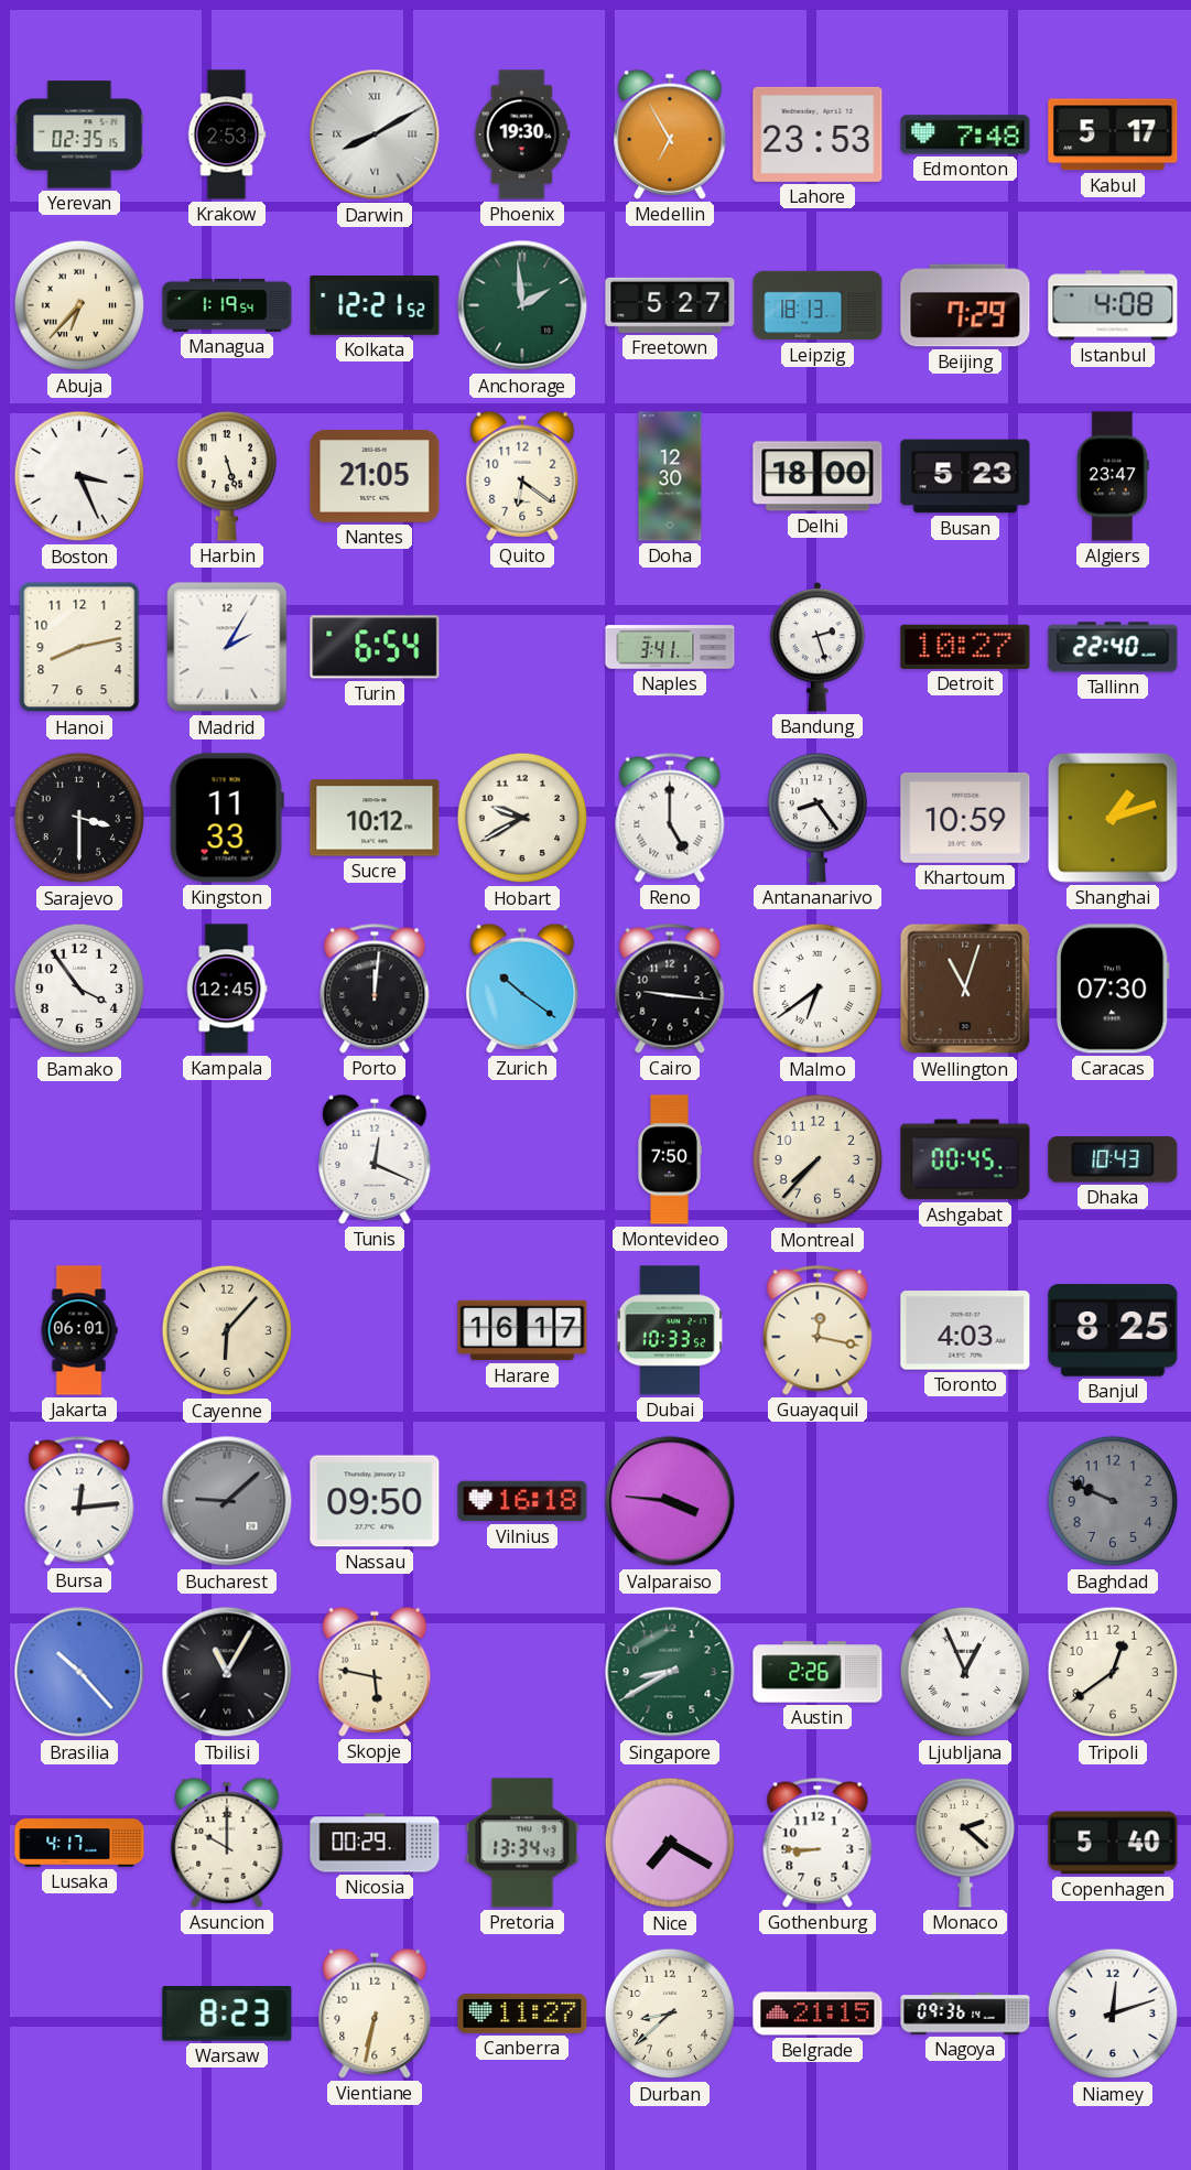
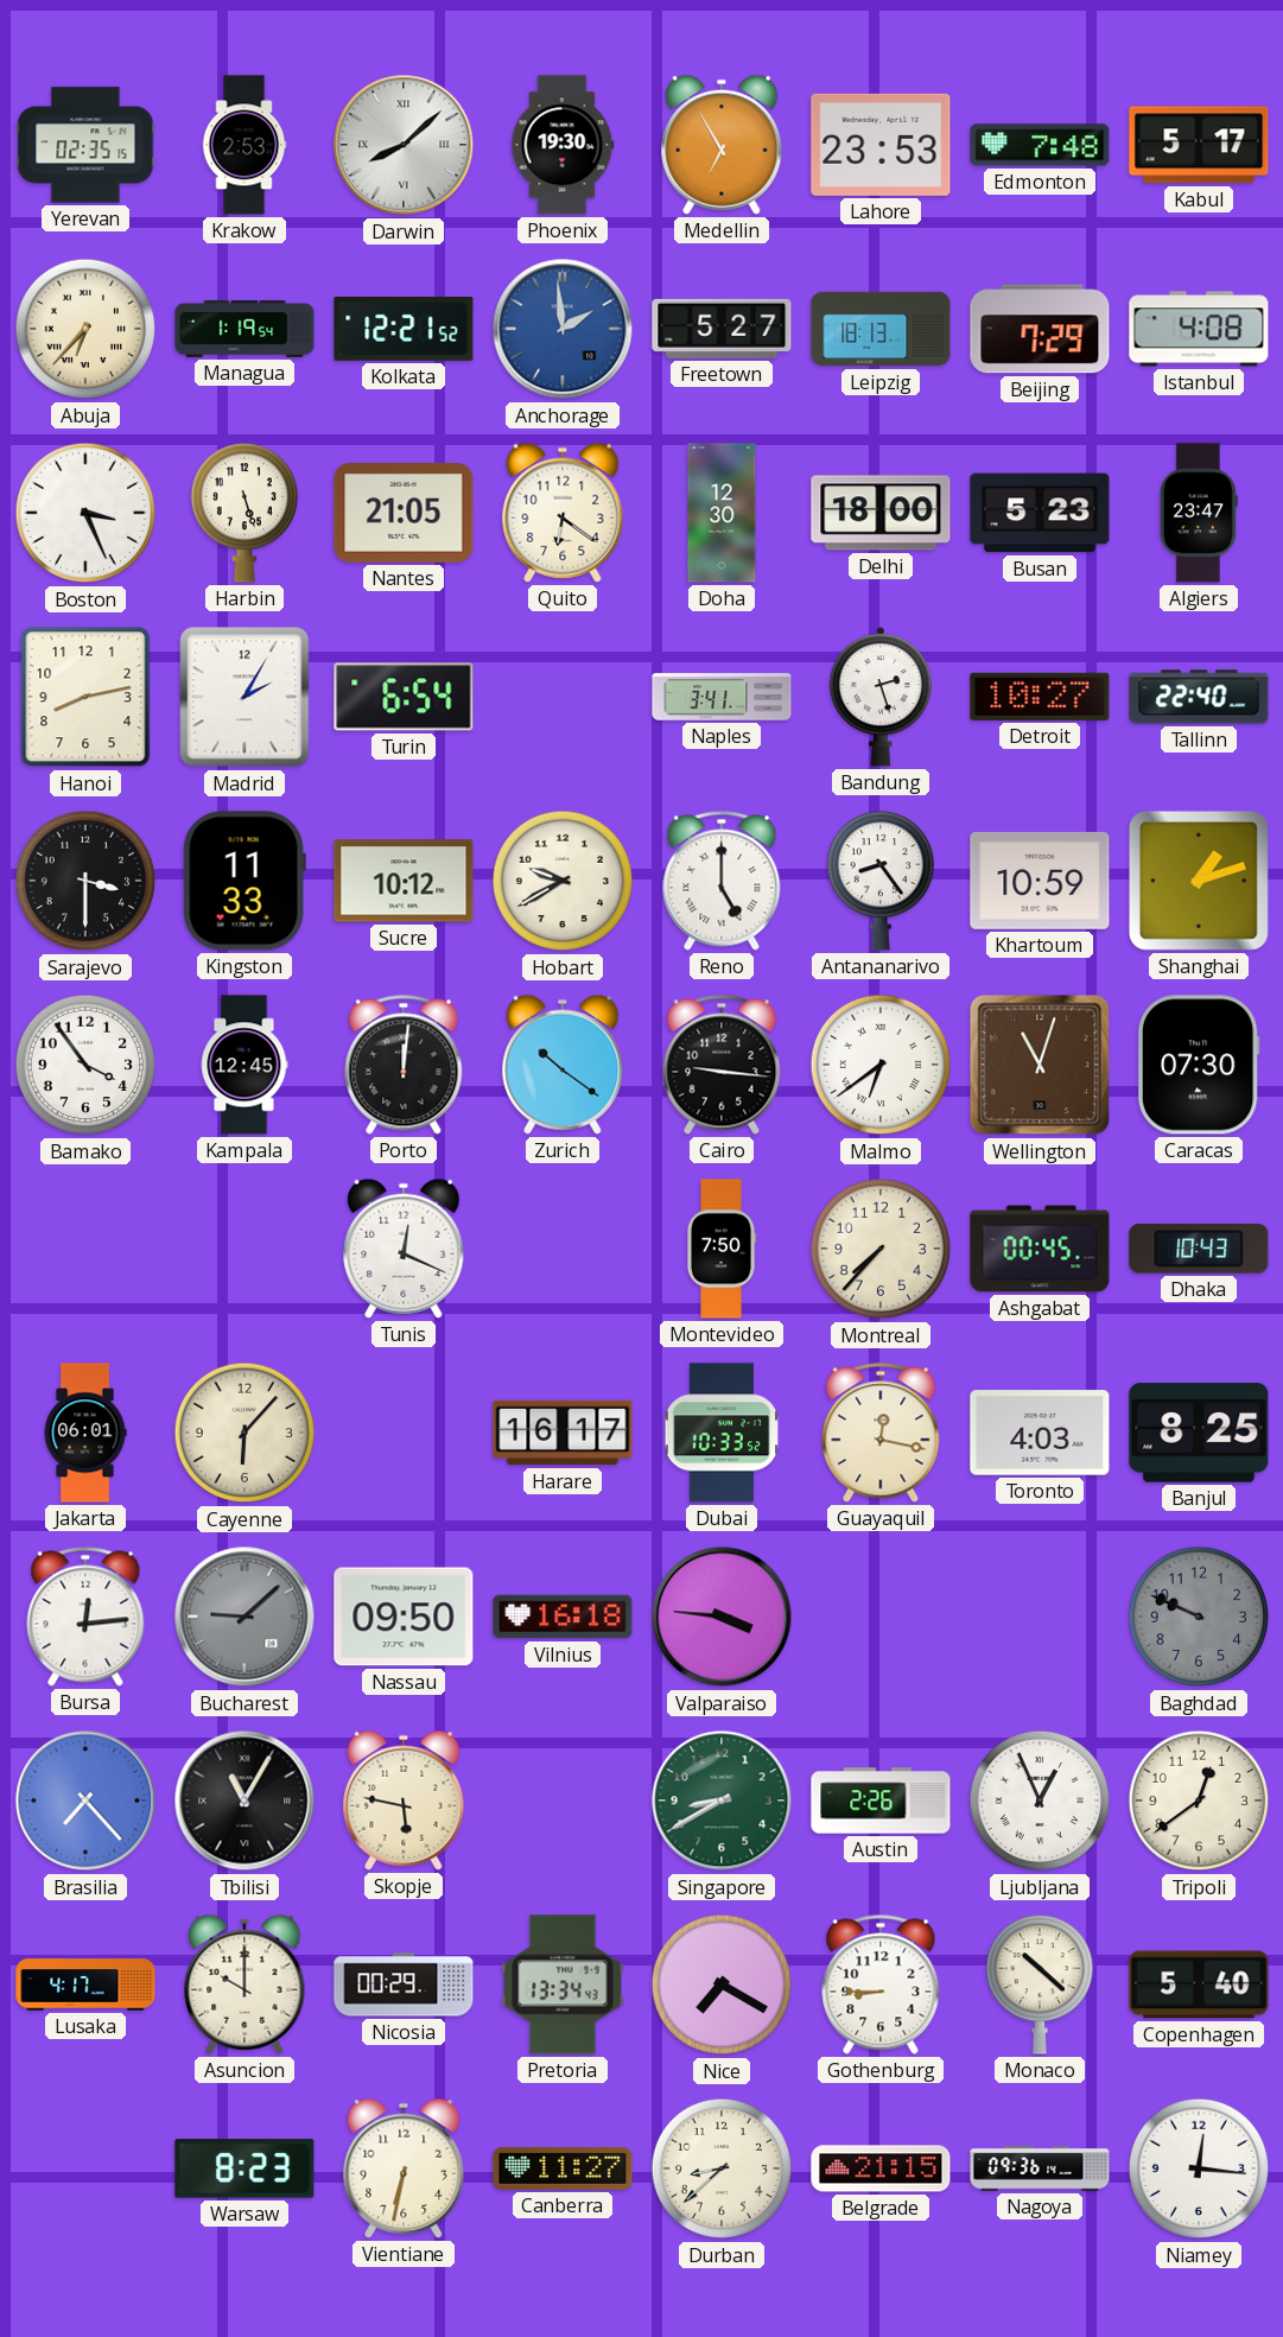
Darwin: 8:10 -> 8:08
Anchorage dial: green -> blue
Brasilia: 10:23 -> 7:23
Monaco: 2:22 -> 10:22
Niamey: 12:12 -> 12:16
